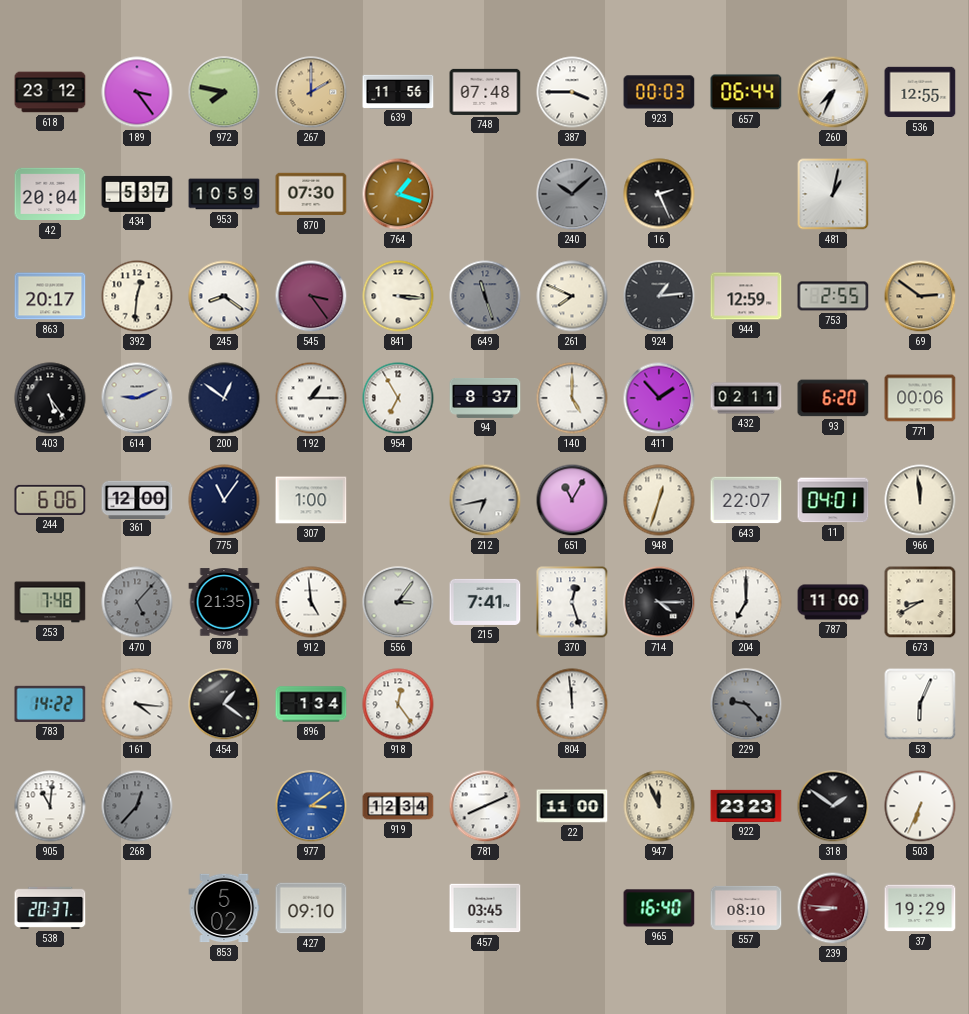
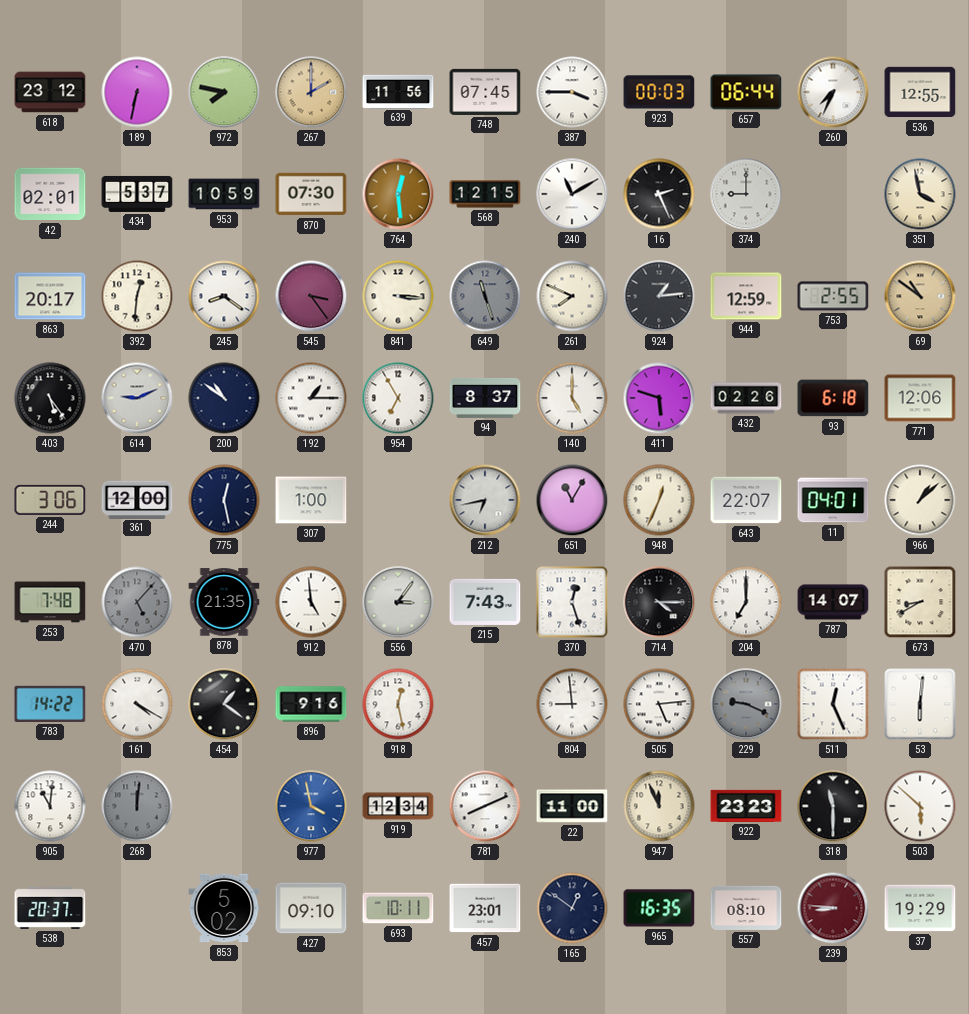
189: 3:24 -> 6:32
748: 07:48 -> 07:45
42: 20:04 -> 02:01
764: 1:18 -> 12:29
568: none -> 12:15
240: 10:08 -> 11:10
240 dial: grey -> white
374: none -> 9:00
481: 1:02 -> none
351: none -> 3:58
69: 2:51 -> 10:51
200: 12:51 -> 10:51
411: 1:53 -> 5:48
432: 02:11 -> 02:26
93: 6:20 -> 6:18
771: 00:06 -> 12:06
244: 6:06 -> 3:06
775: 11:06 -> 12:28
948: 12:33 -> 12:34
966: 11:59 -> 1:08
215: 7:41 -> 7:43
787: 11:00 -> 14:07
161: 4:16 -> 4:20
896: 1:34 -> 9:16
918: 12:24 -> 12:28
804: 11:59 -> 8:59
505: none -> 5:14
229: 9:23 -> 9:19
511: none -> 12:26
53: 6:04 -> 6:01
268: 12:37 -> 12:01
977: 3:09 -> 3:58
318: 1:51 -> 11:30
503: 6:34 -> 5:52
693: none -> 10:11
457: 03:45 -> 23:01
165: none -> 12:51
965: 16:40 -> 16:35
